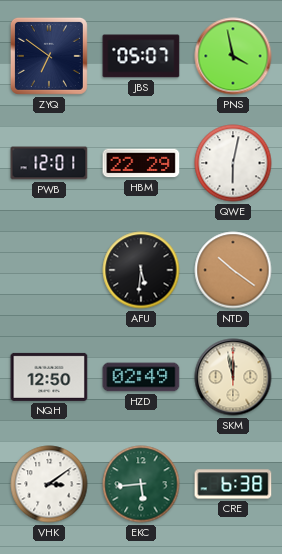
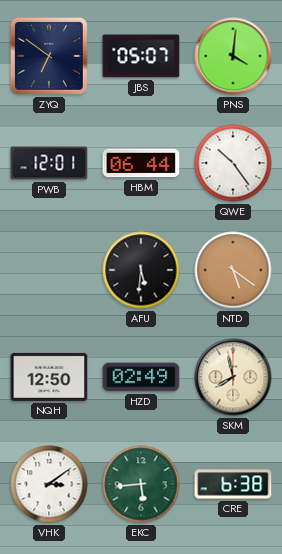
PNS: 3:58 -> 4:01
HBM: 22:29 -> 06:44
QWE: 6:02 -> 10:24
NTD: 10:21 -> 5:21
SKM: 11:58 -> 7:58
